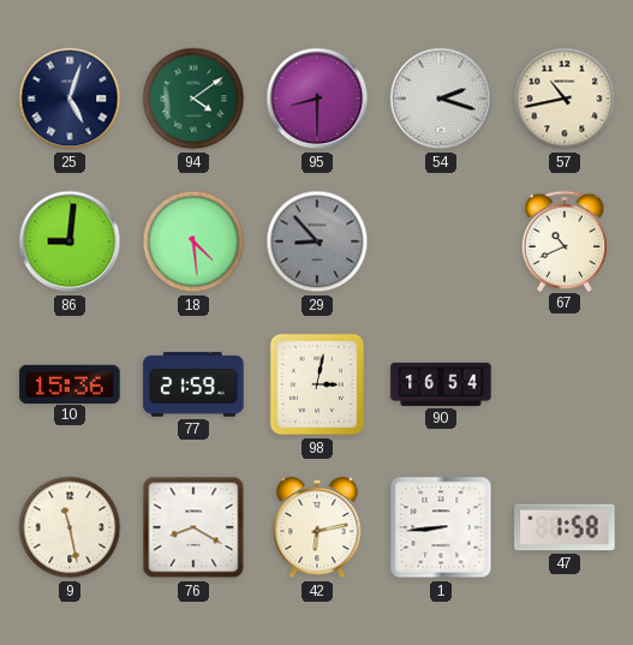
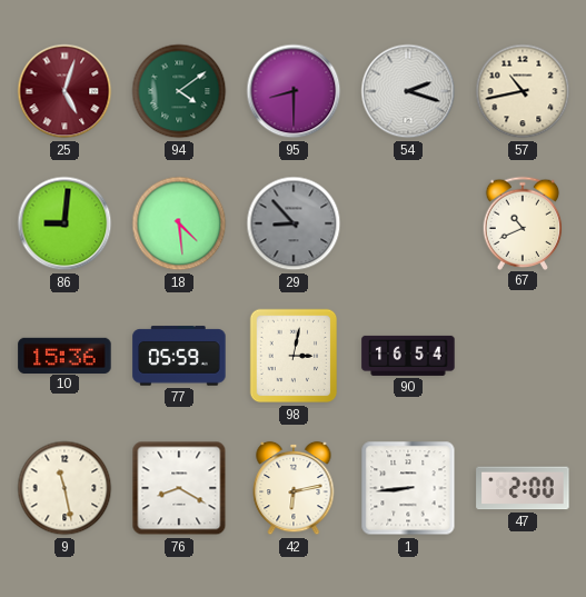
25 dial: navy -> burgundy
77: 21:59 -> 05:59
47: 1:58 -> 2:00
